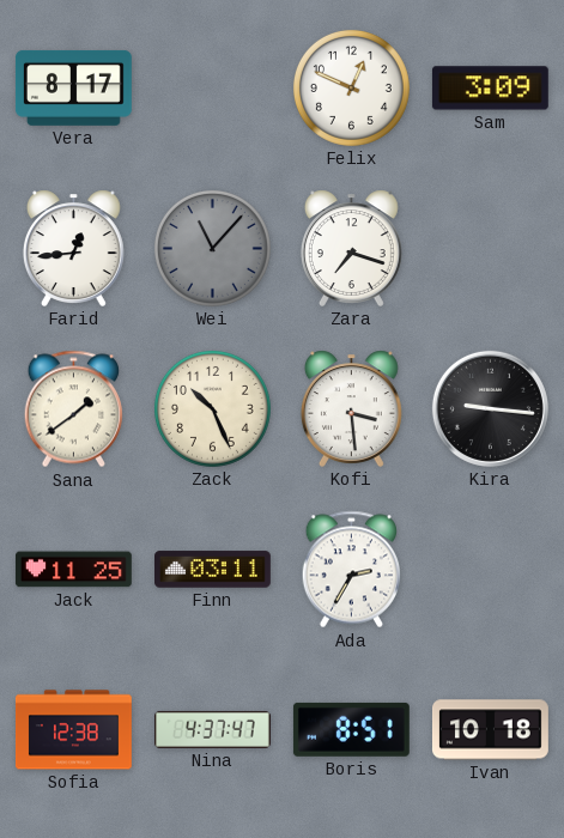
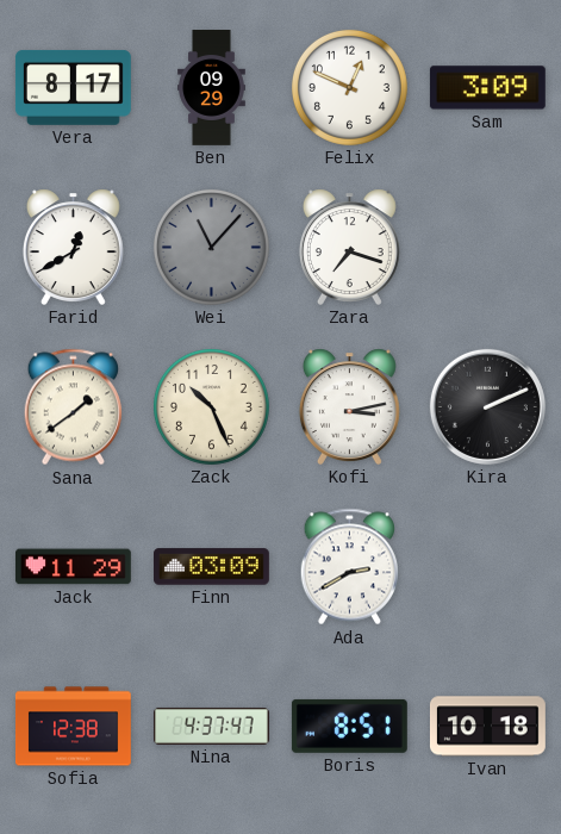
Ben: none -> 09:29
Farid: 12:44 -> 12:40
Kofi: 3:29 -> 3:13
Kira: 9:16 -> 2:11
Jack: 11:25 -> 11:29
Finn: 03:11 -> 03:09
Ada: 2:35 -> 2:40
